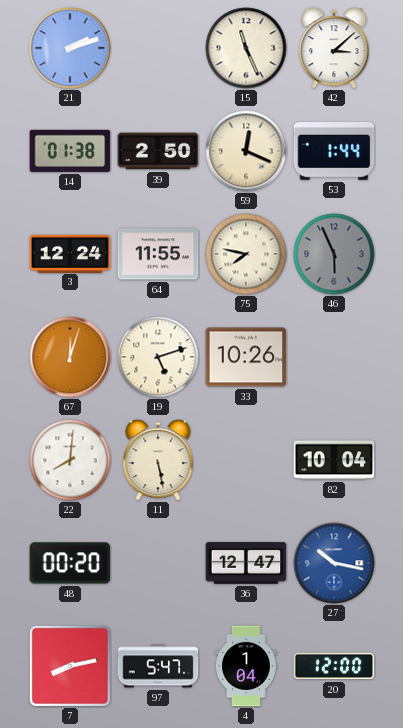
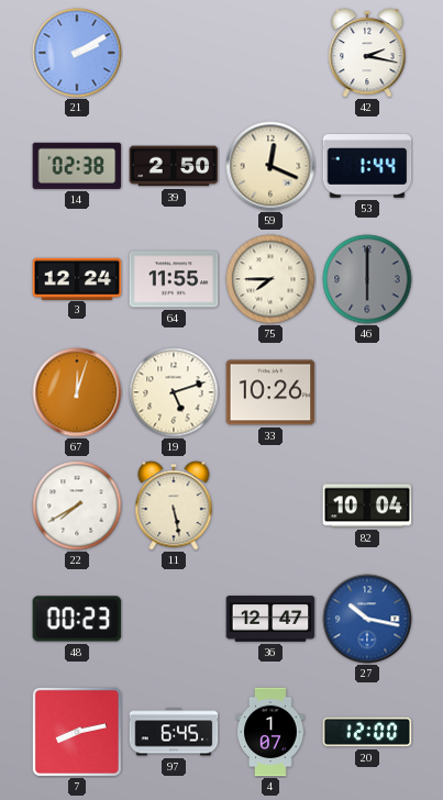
21: 2:12 -> 2:10
15: 11:26 -> none
42: 3:08 -> 2:17
14: 01:38 -> 02:38
75: 7:47 -> 7:45
46: 5:56 -> 6:00
22: 8:01 -> 7:40
48: 00:20 -> 00:23
97: 5:47 -> 6:45
4: 1:04 -> 1:07
